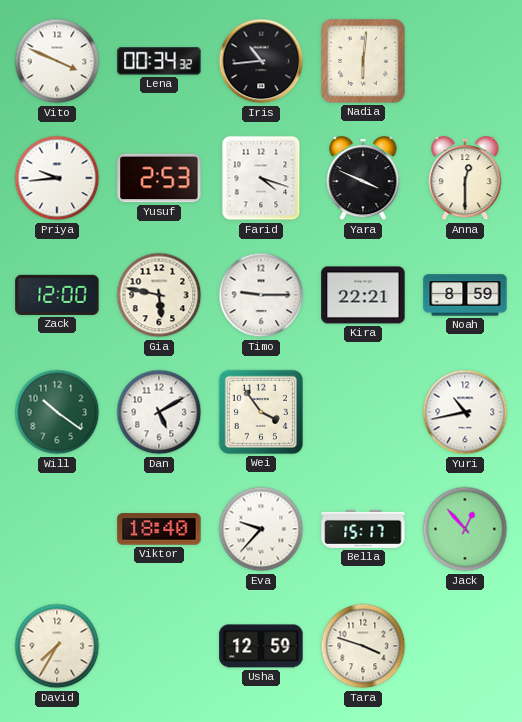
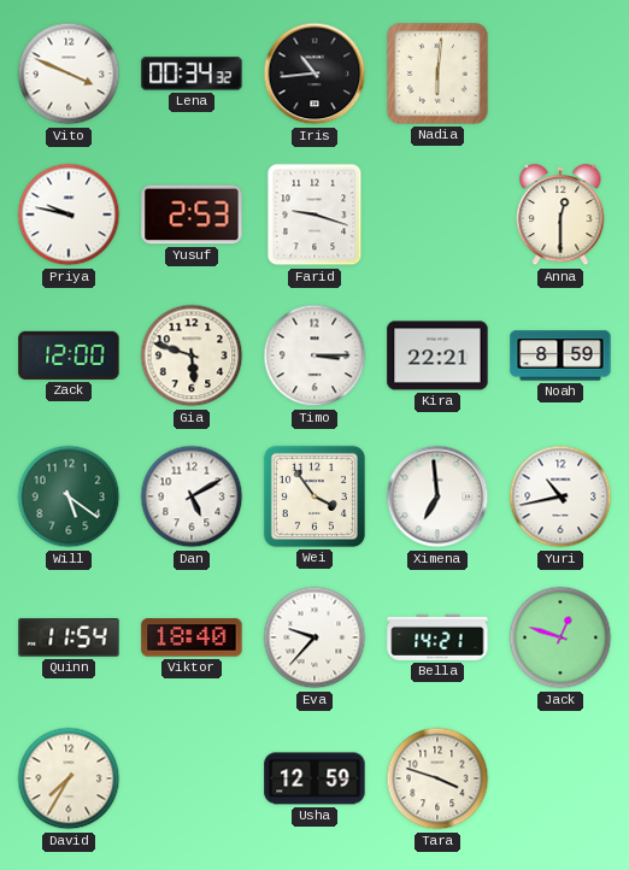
Priya: 9:44 -> 9:47
Farid: 4:18 -> 9:18
Yara: 3:49 -> none
Gia: 5:47 -> 5:48
Timo: 9:15 -> 3:15
Will: 10:21 -> 5:21
Ximena: none -> 6:59
Quinn: none -> 11:54
Bella: 15:17 -> 14:21
Jack: 12:53 -> 12:48
